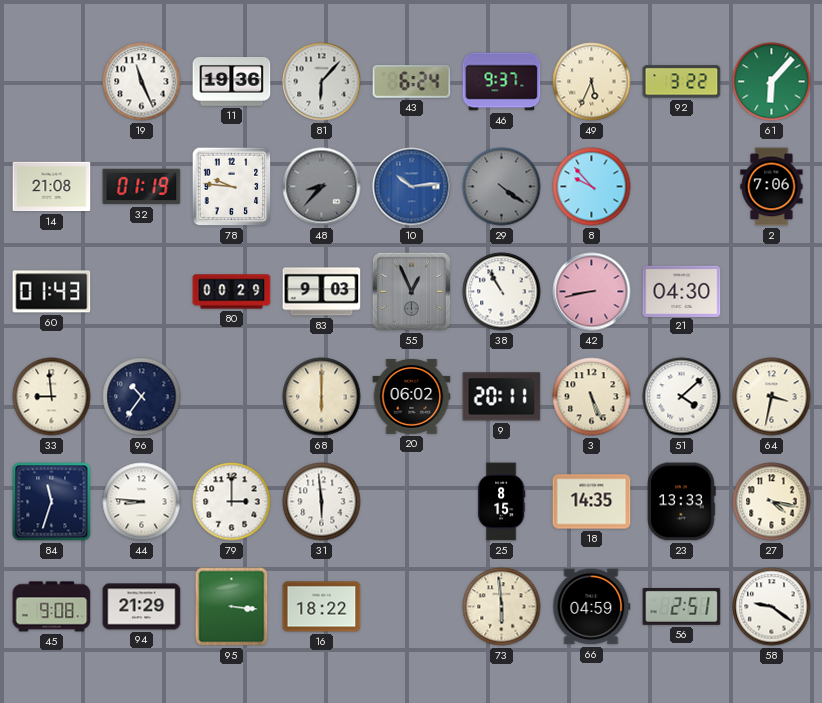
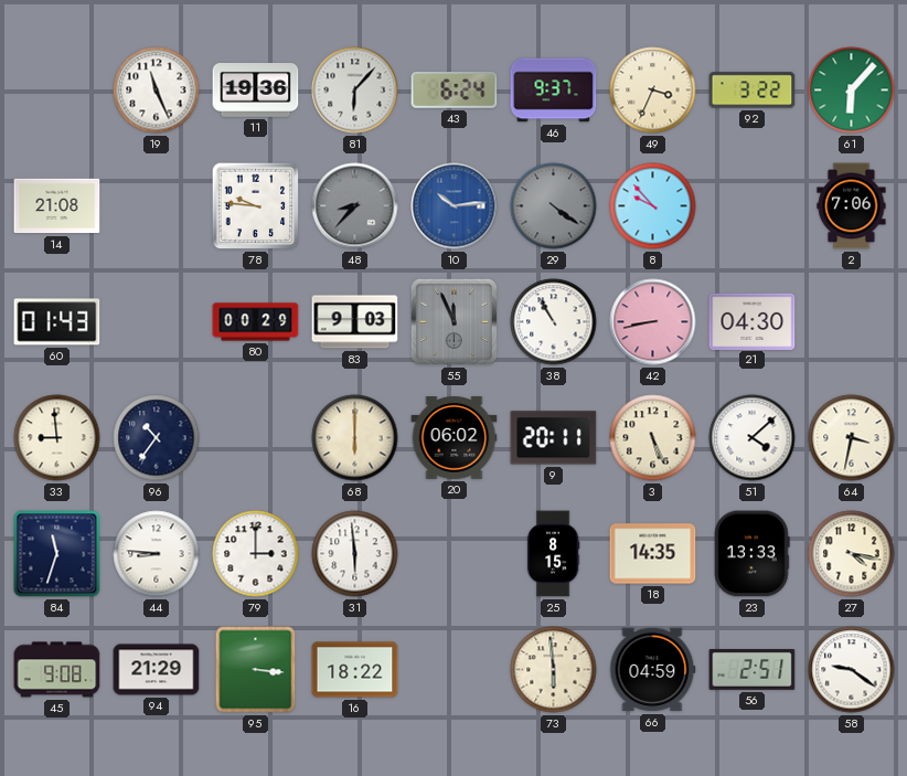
49: 5:34 -> 3:34
32: 01:19 -> none
55: 12:56 -> 11:56
